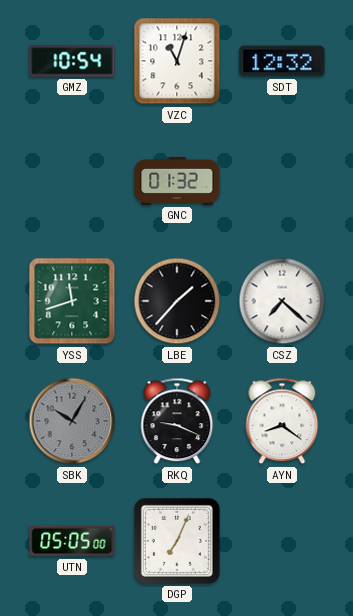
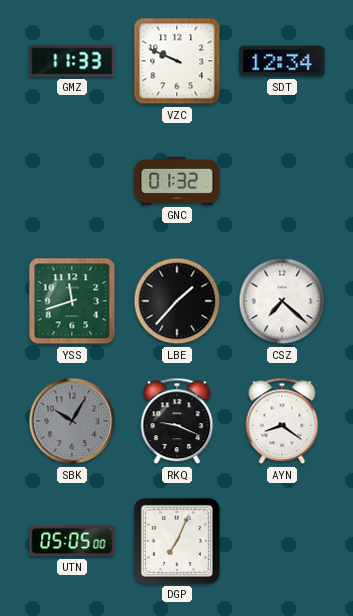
GMZ: 10:54 -> 11:33
VZC: 11:03 -> 9:49
SDT: 12:32 -> 12:34
